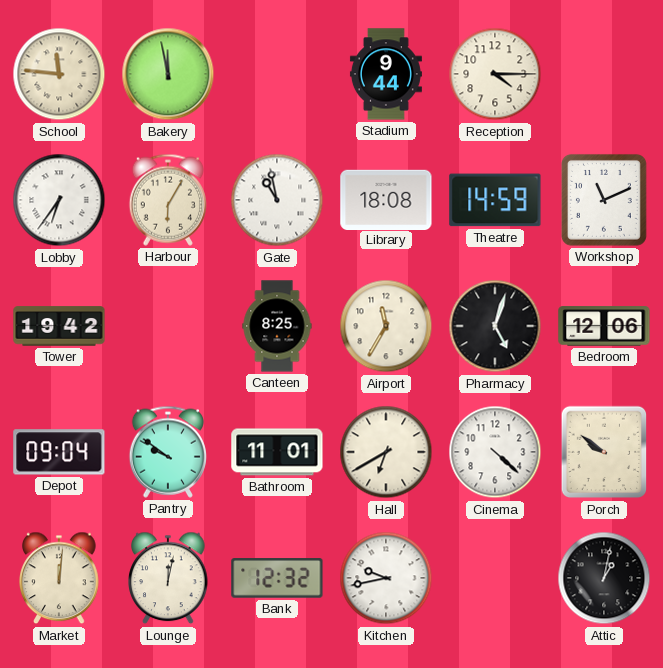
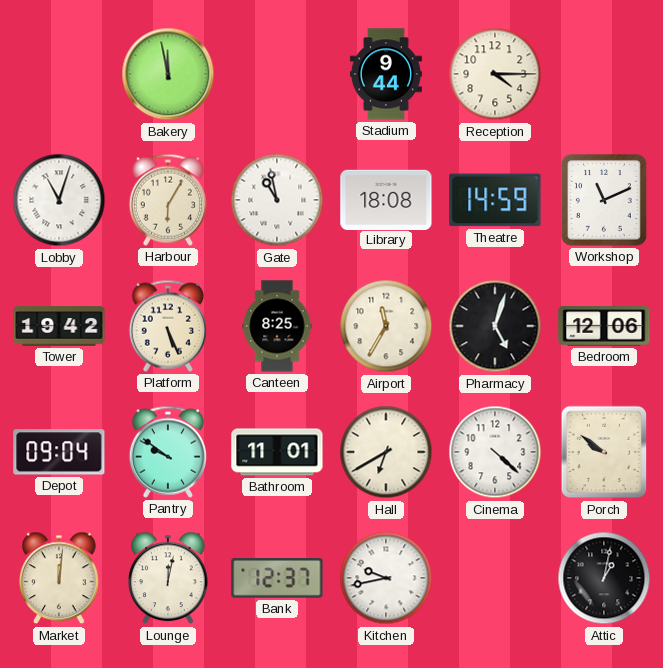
School: 11:46 -> none
Lobby: 6:36 -> 11:03
Platform: none -> 5:26
Bank: 12:32 -> 12:37
